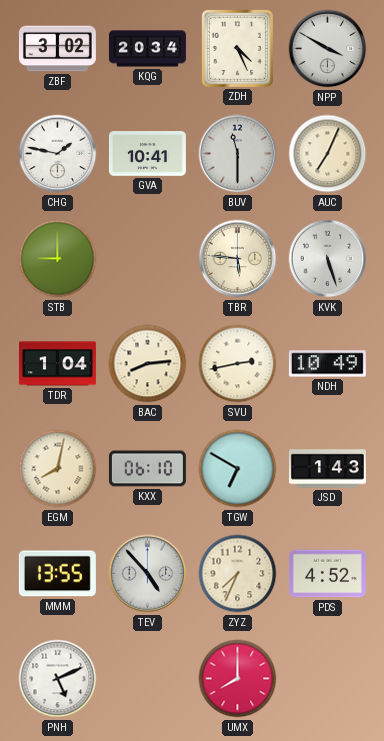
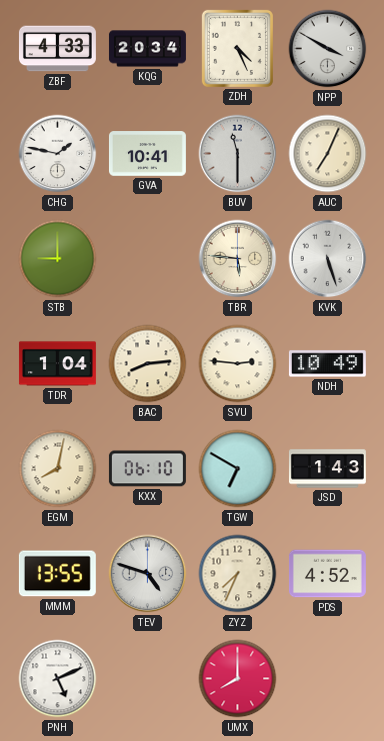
ZBF: 3:02 -> 4:33
SVU: 2:43 -> 2:46
TEV: 4:53 -> 4:48
